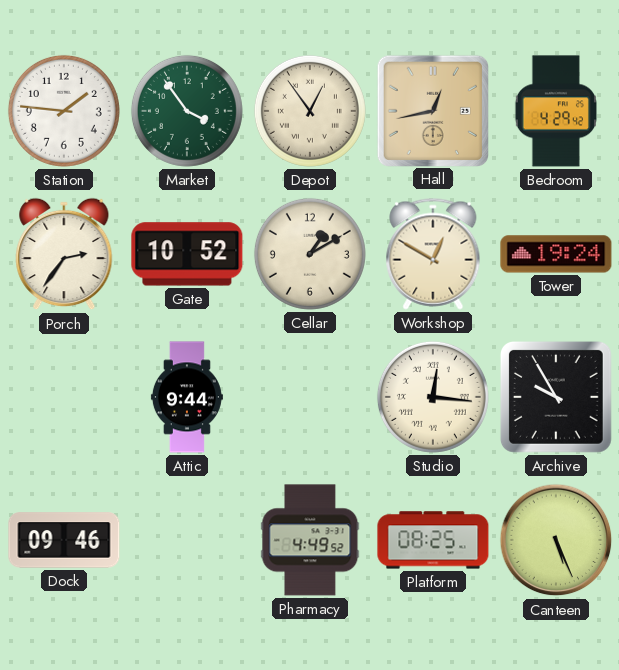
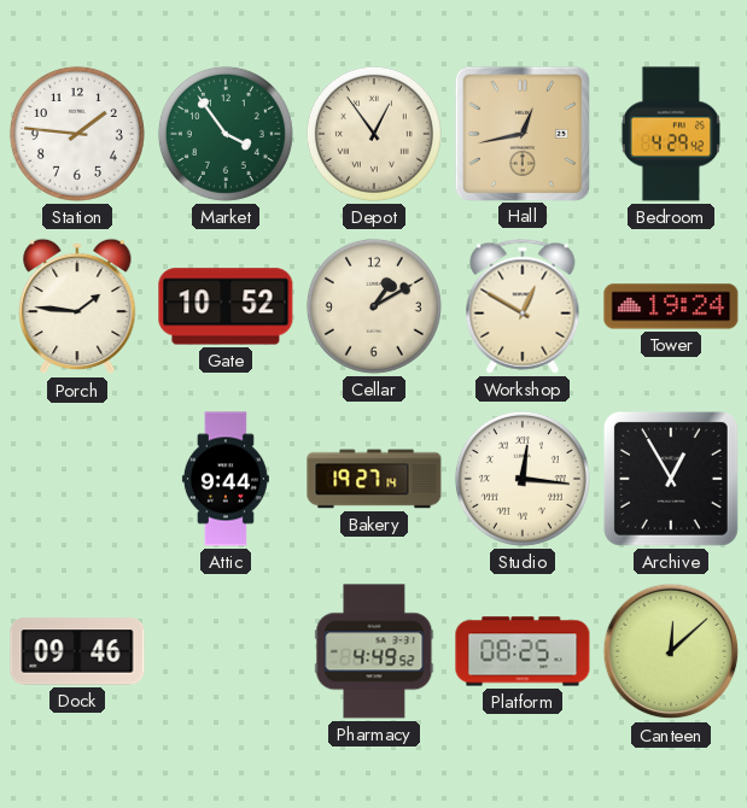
Porch: 2:36 -> 1:46
Bakery: none -> 19:27
Archive: 9:55 -> 12:55
Canteen: 5:26 -> 12:08
